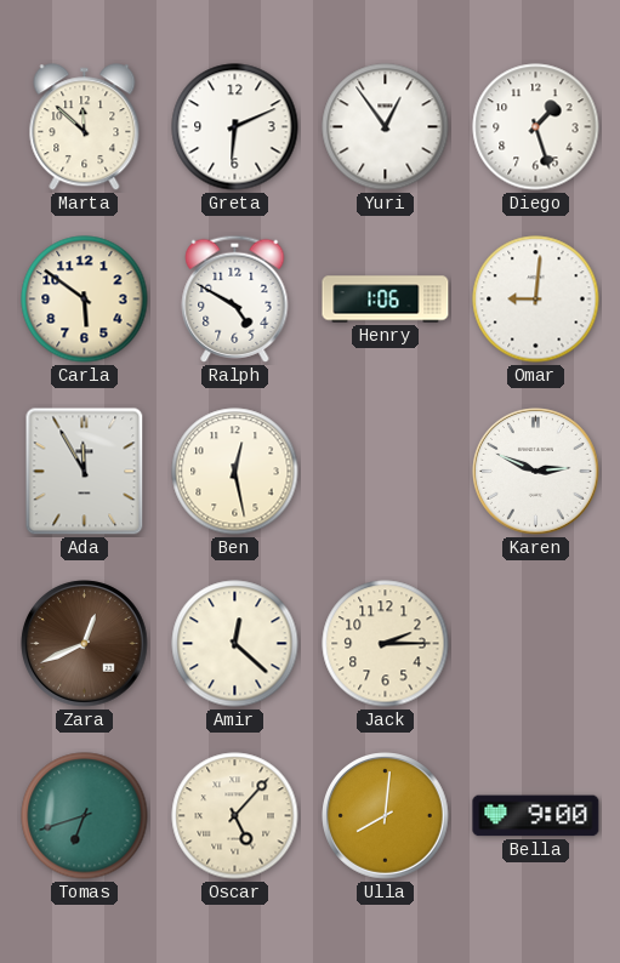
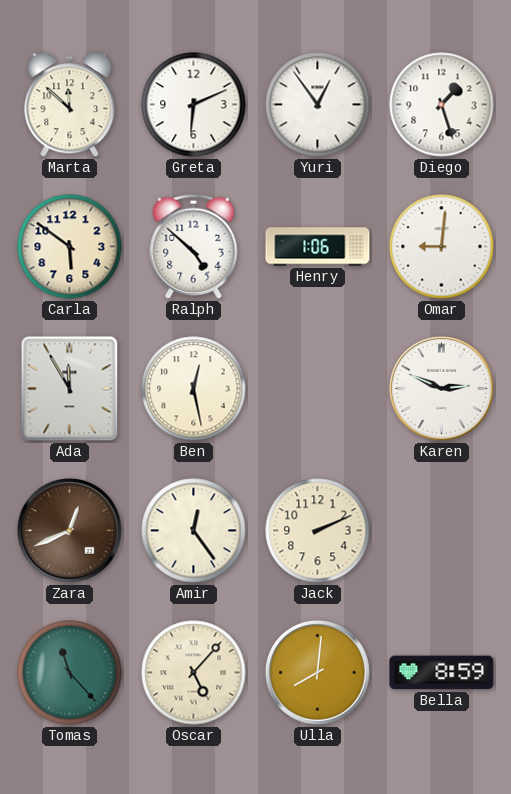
Ralph: 4:50 -> 4:52
Amir: 12:22 -> 12:24
Jack: 2:15 -> 2:11
Tomas: 6:42 -> 11:23
Bella: 9:00 -> 8:59
